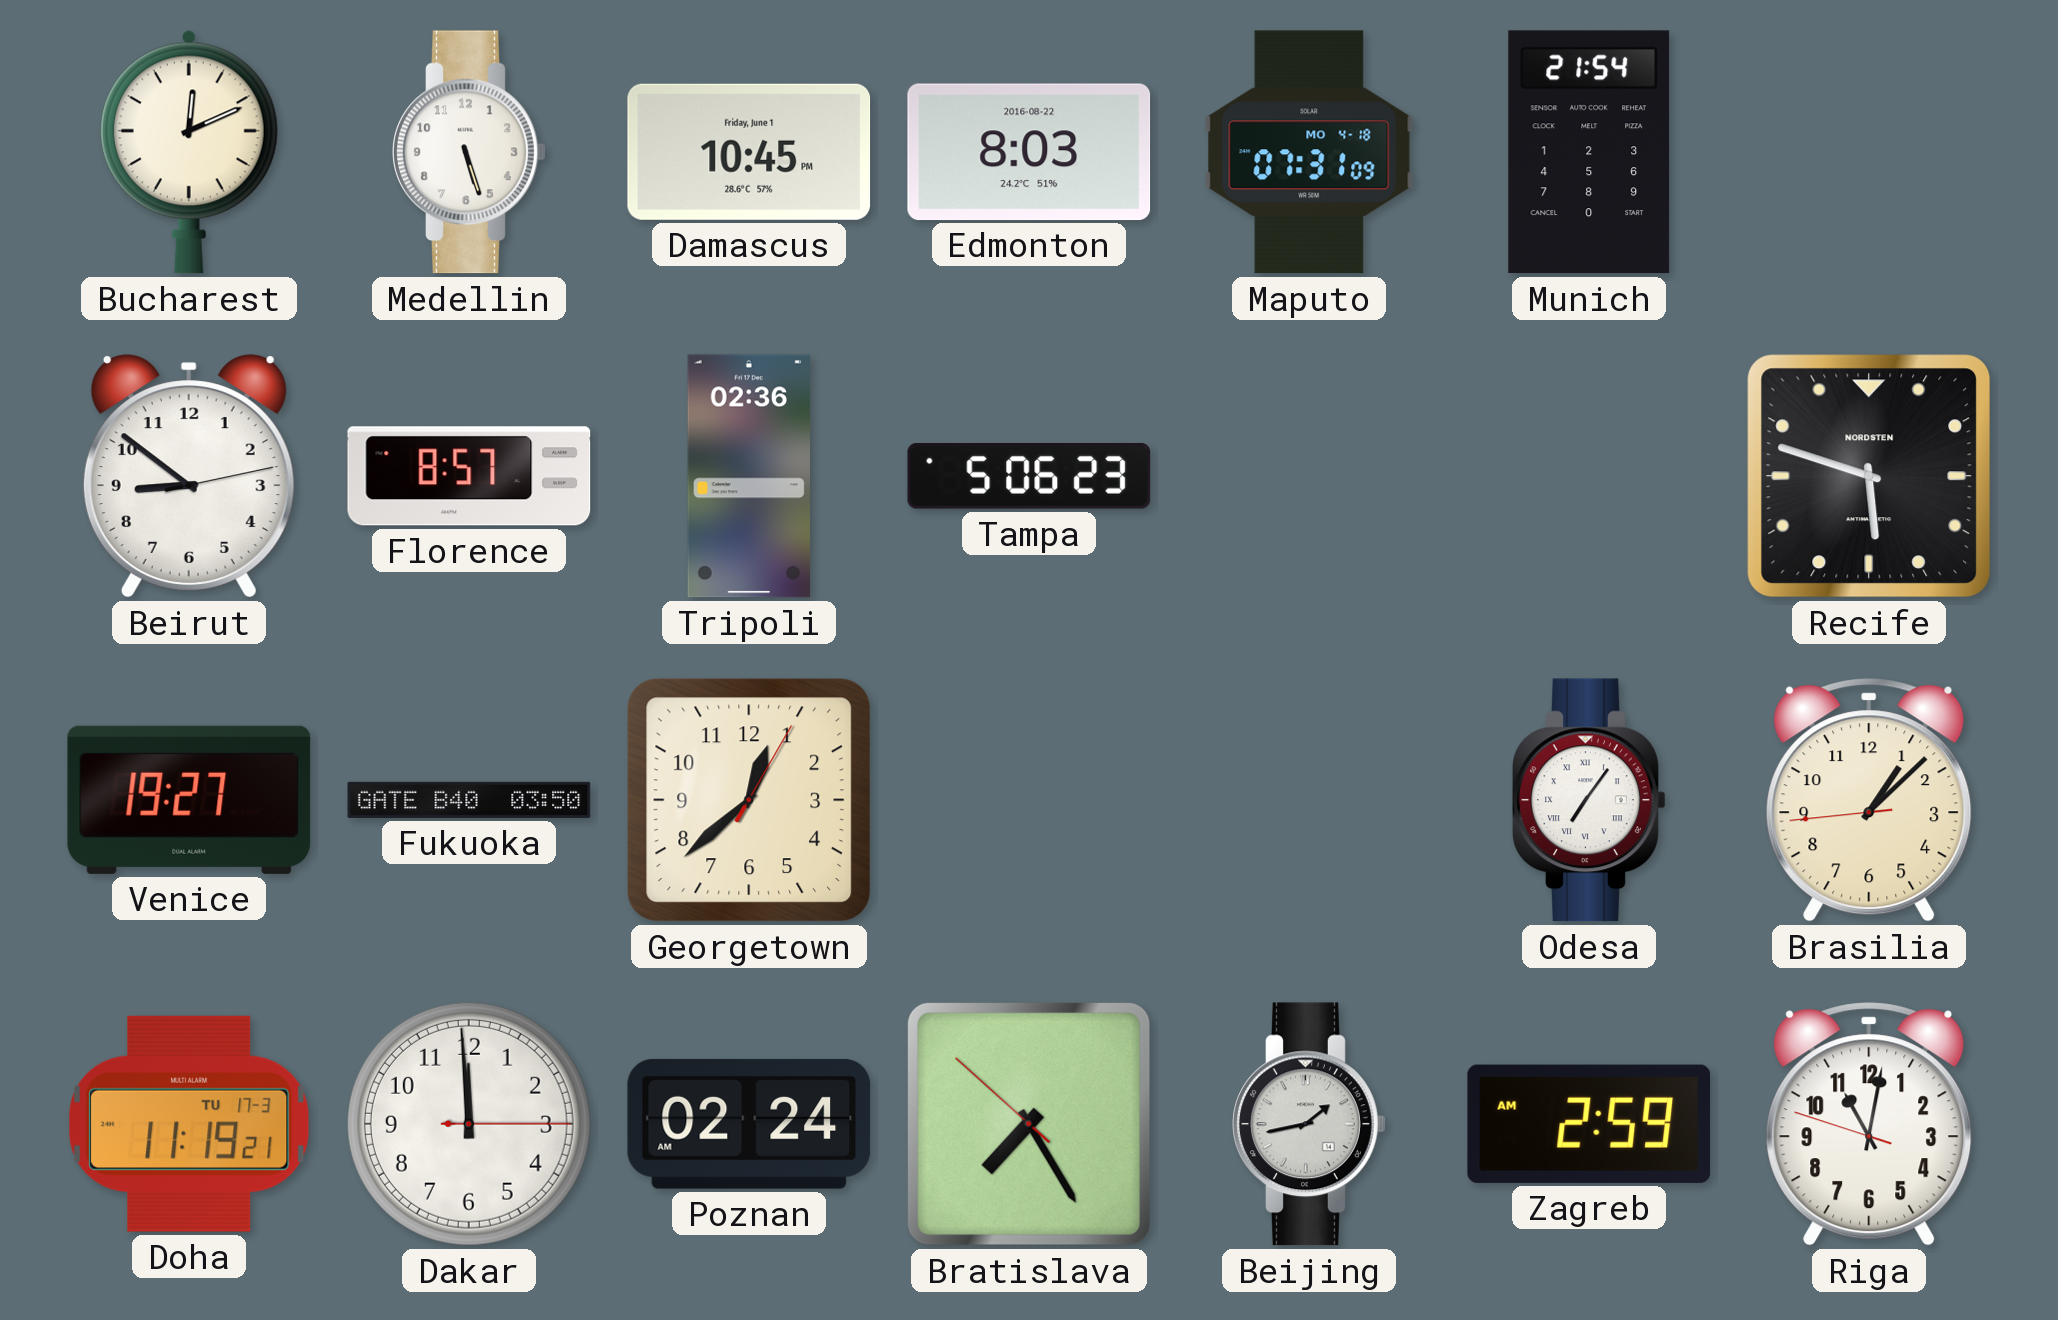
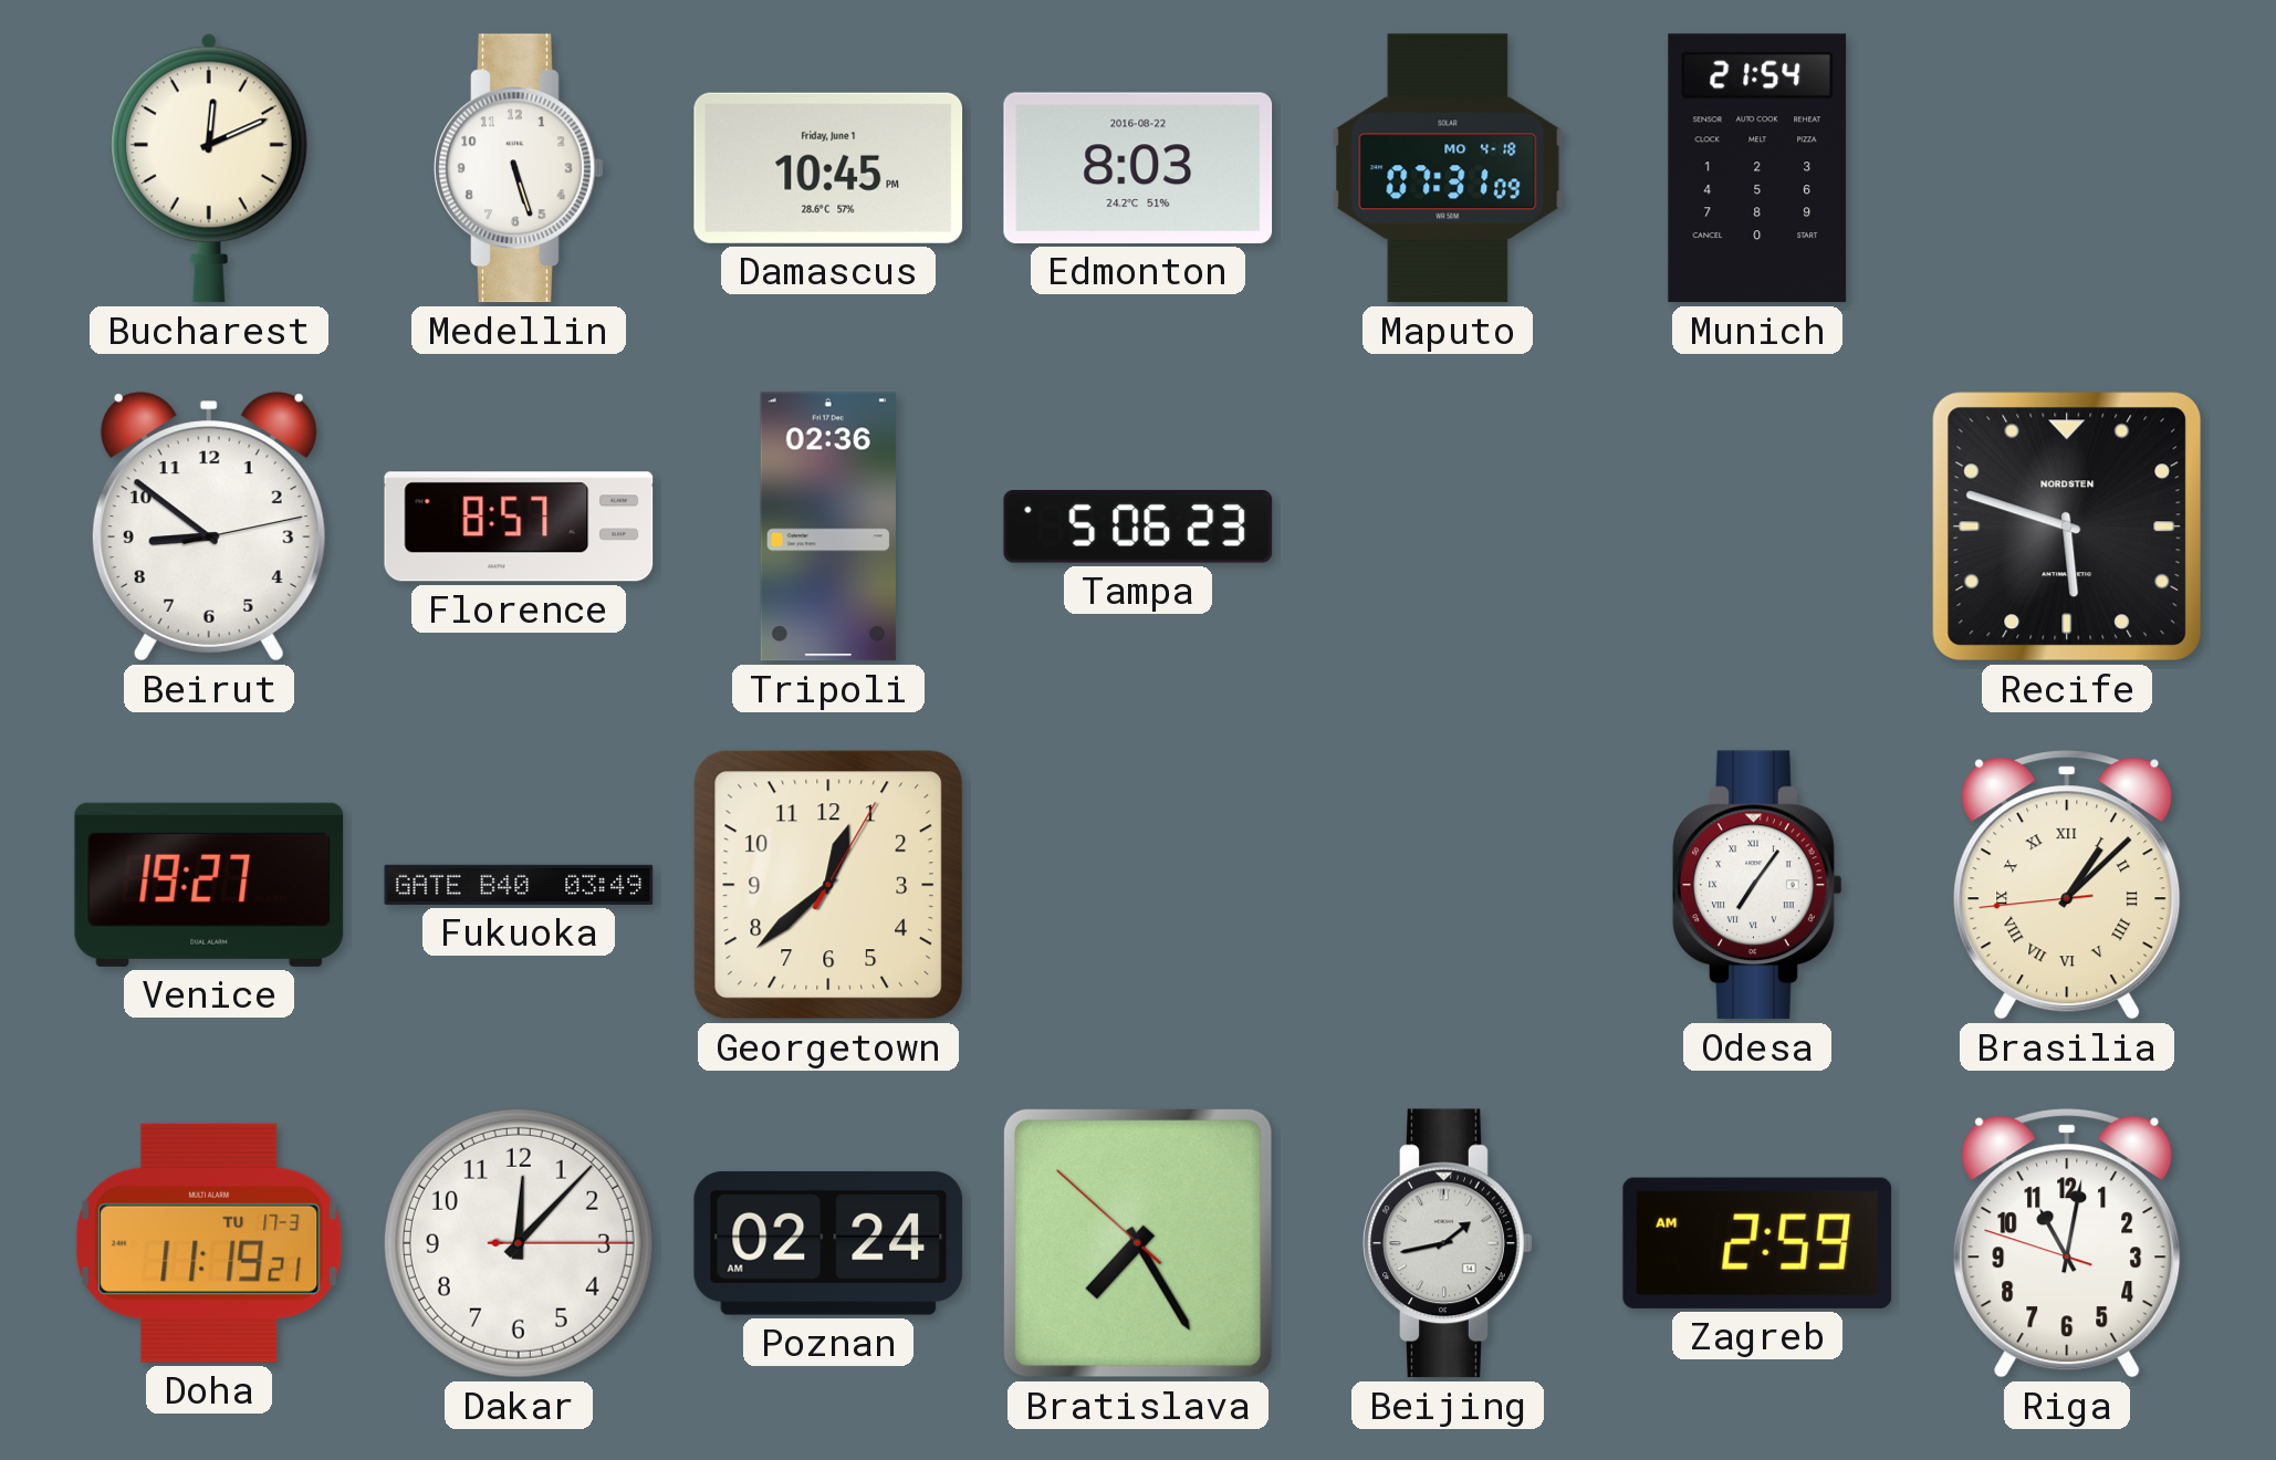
Fukuoka: 03:50 -> 03:49
Brasilia numerals: Arabic -> Roman
Dakar: 11:59 -> 12:07
